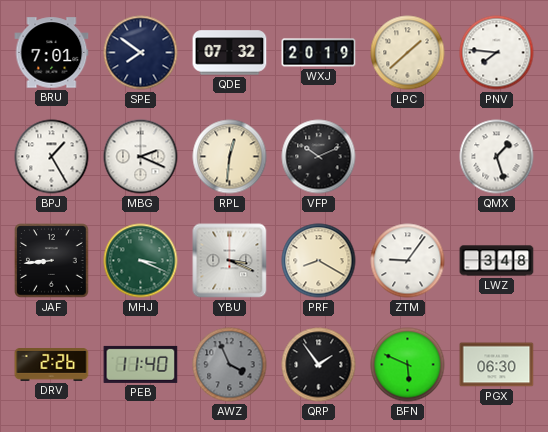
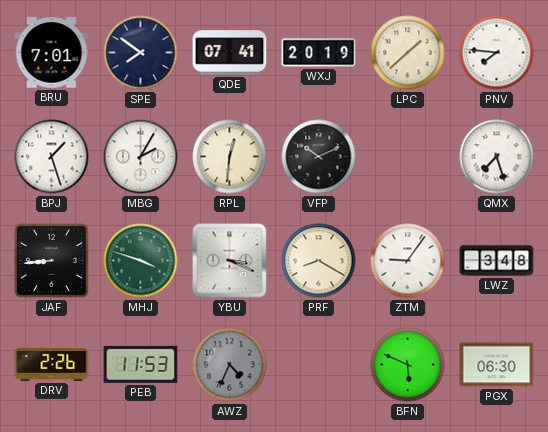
QDE: 07:32 -> 07:41
BPJ: 1:25 -> 1:27
MBG: 2:19 -> 2:05
QMX: 1:27 -> 7:27
MHJ: 3:19 -> 3:48
PEB: 11:40 -> 11:53
AWZ: 3:56 -> 4:34
QRP: 1:54 -> none
